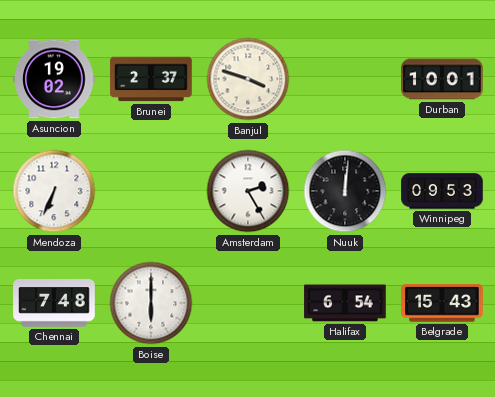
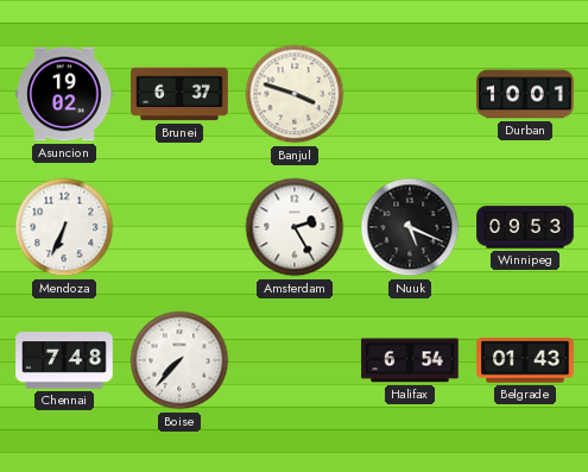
Brunei: 2:37 -> 6:37
Nuuk: 12:01 -> 5:19
Boise: 6:00 -> 7:37
Belgrade: 15:43 -> 01:43
